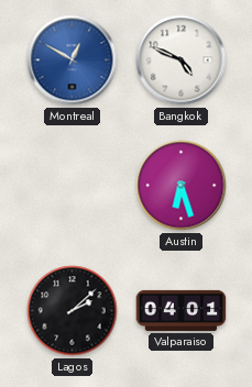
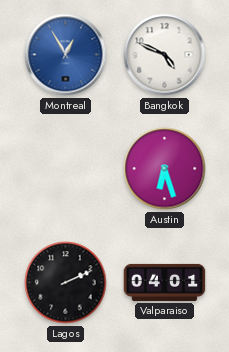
Montreal: 12:50 -> 12:55
Lagos: 2:08 -> 2:11
